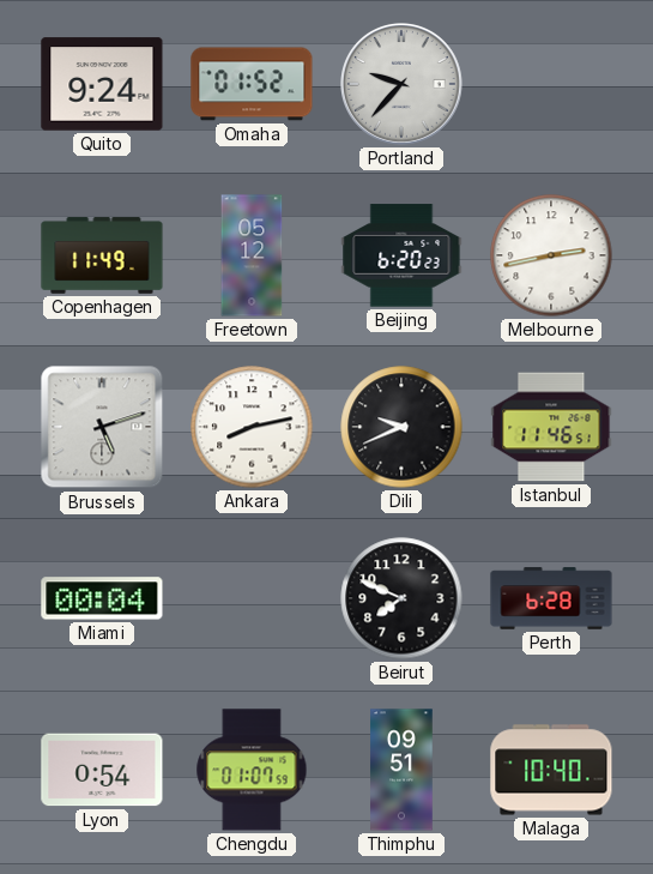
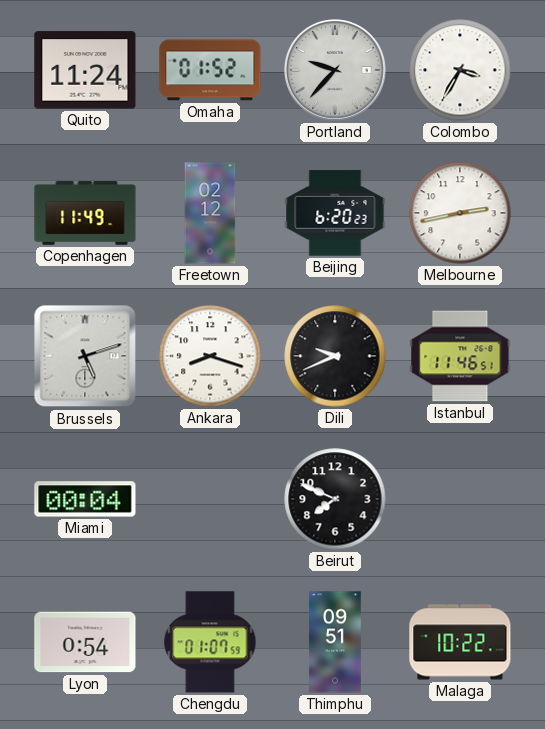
Quito: 9:24 -> 11:24
Colombo: none -> 3:35
Freetown: 05:12 -> 02:12
Ankara: 8:13 -> 8:18
Perth: 6:28 -> none
Malaga: 10:40 -> 10:22
